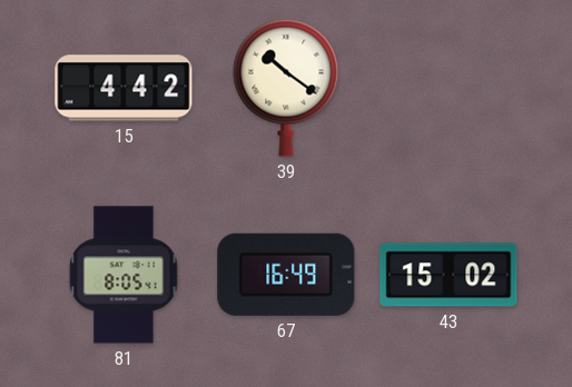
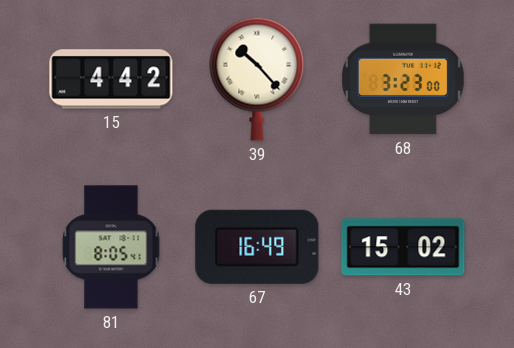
39: 10:21 -> 10:23
68: none -> 3:23
